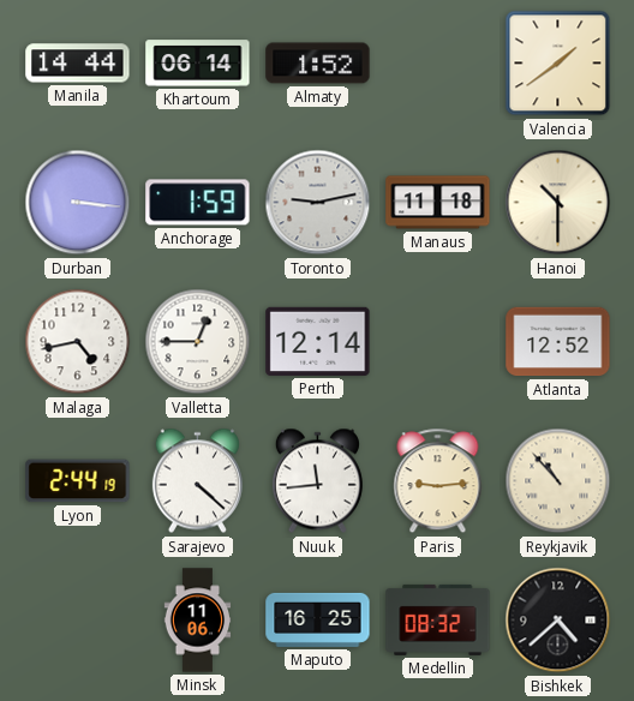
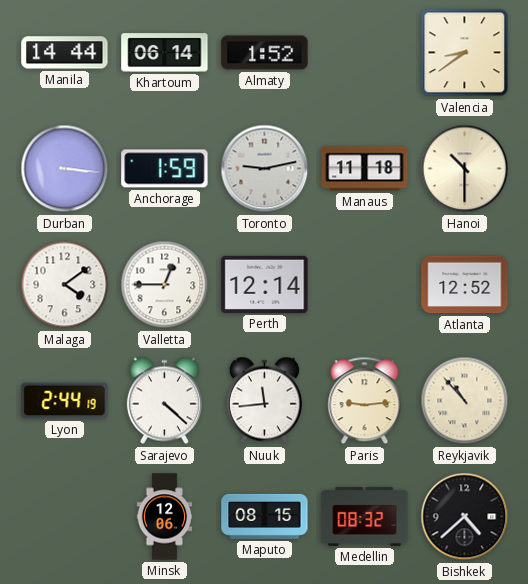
Valencia: 1:39 -> 8:39
Malaga: 4:43 -> 4:09
Minsk: 11:06 -> 12:06
Maputo: 16:25 -> 08:15
